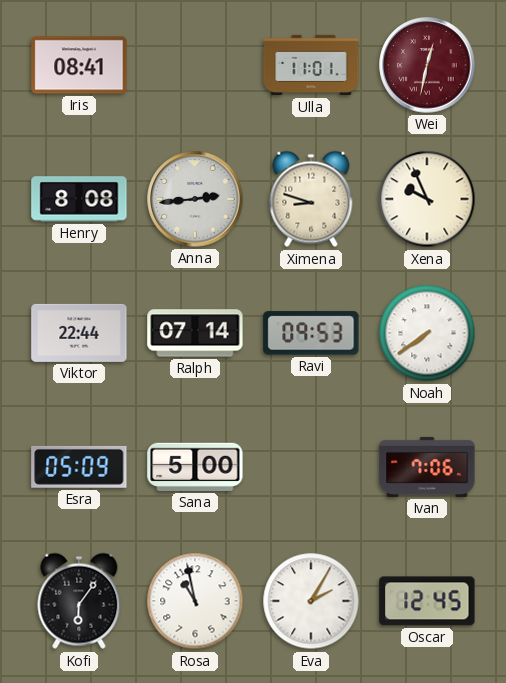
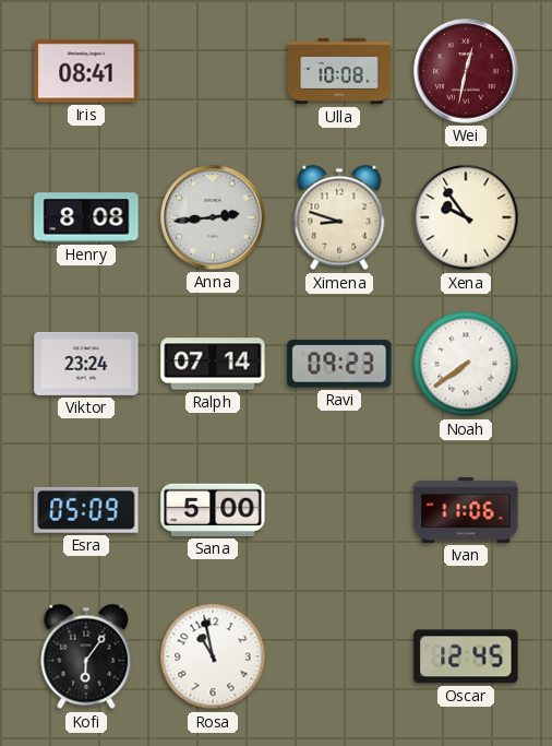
Ulla: 11:01 -> 10:08
Xena: 9:56 -> 9:54
Viktor: 22:44 -> 23:24
Ravi: 09:53 -> 09:23
Ivan: 7:06 -> 11:06
Eva: 2:05 -> none
